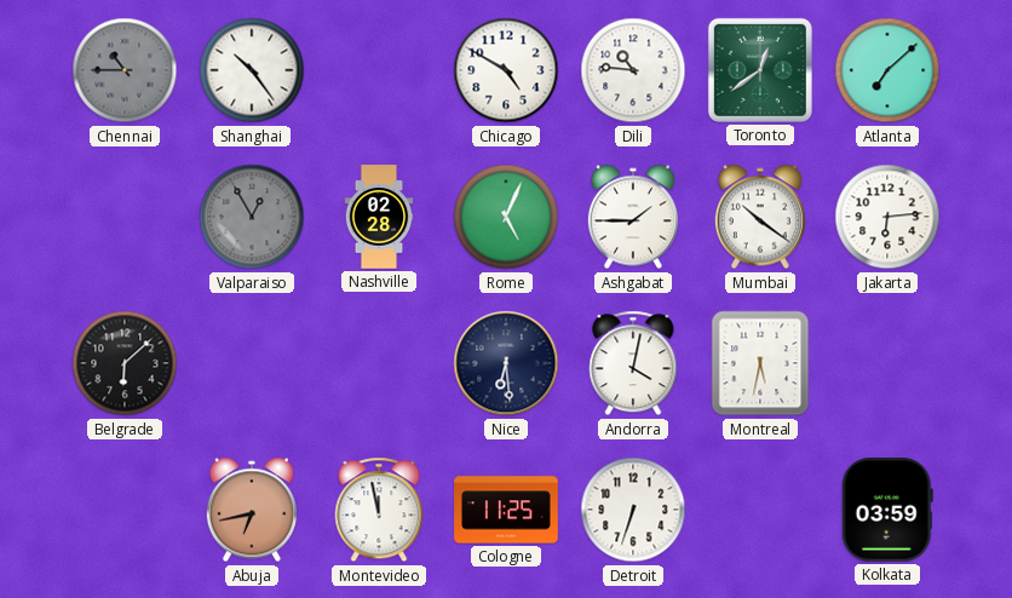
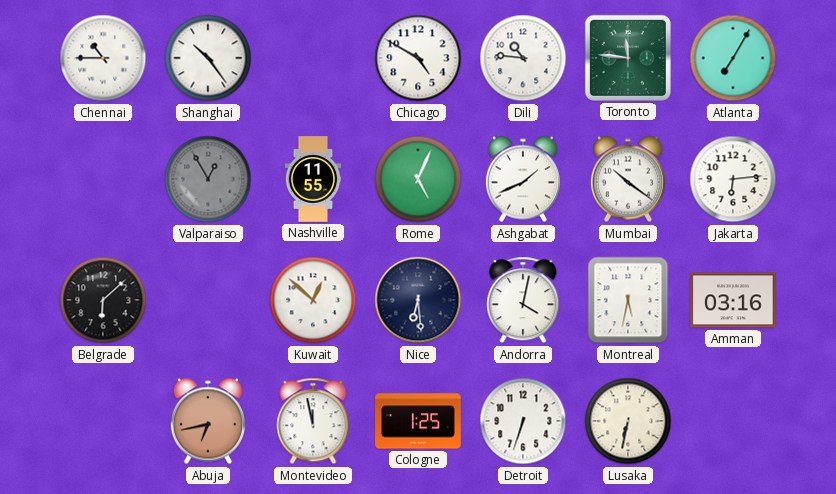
Chennai dial: grey -> white
Toronto: 12:39 -> 11:46
Atlanta: 7:08 -> 7:05
Nashville: 02:28 -> 11:55
Ashgabat: 1:45 -> 1:41
Kuwait: none -> 12:52
Amman: none -> 03:16
Cologne: 11:25 -> 1:25
Lusaka: none -> 6:32
Kolkata: 03:59 -> none
